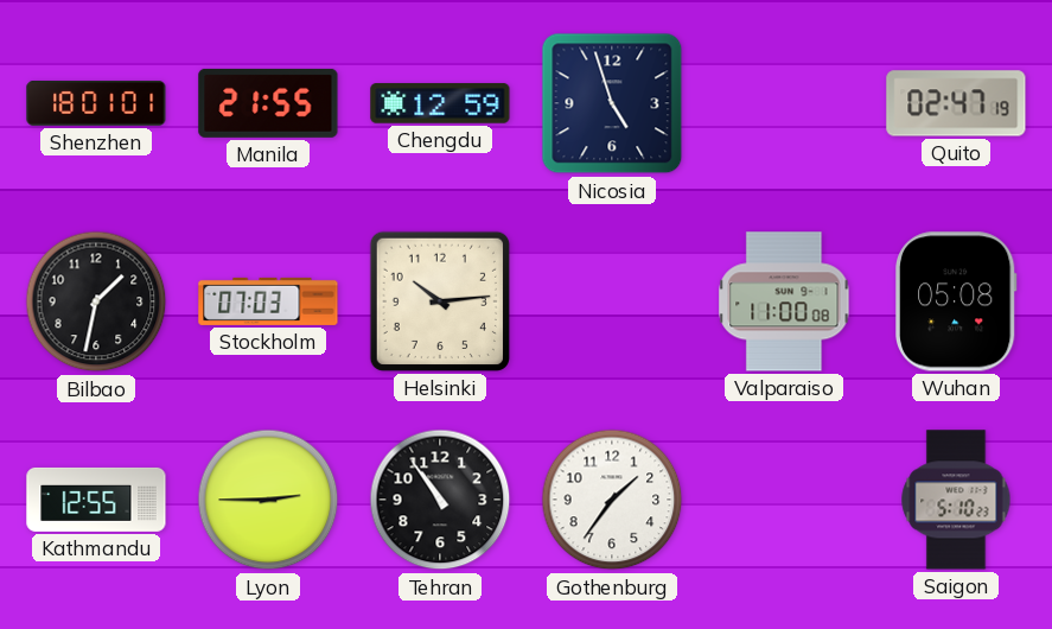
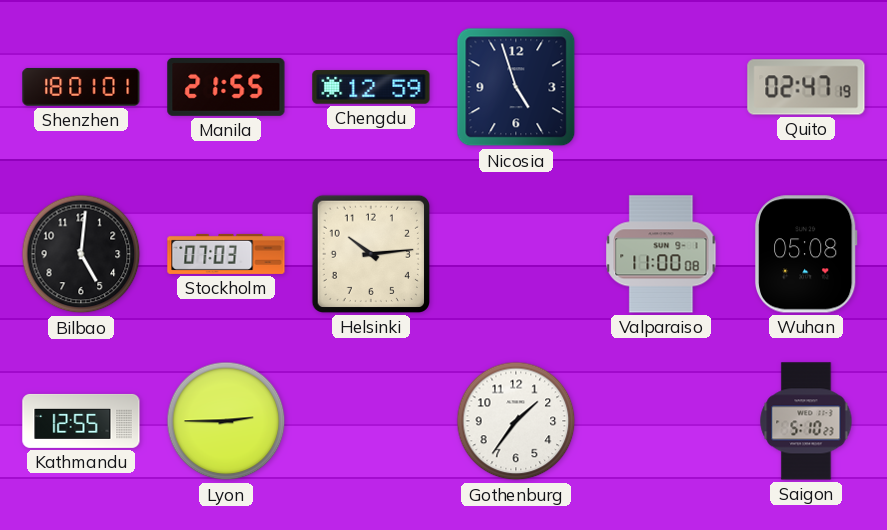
Bilbao: 1:32 -> 5:01
Tehran: 10:54 -> none
